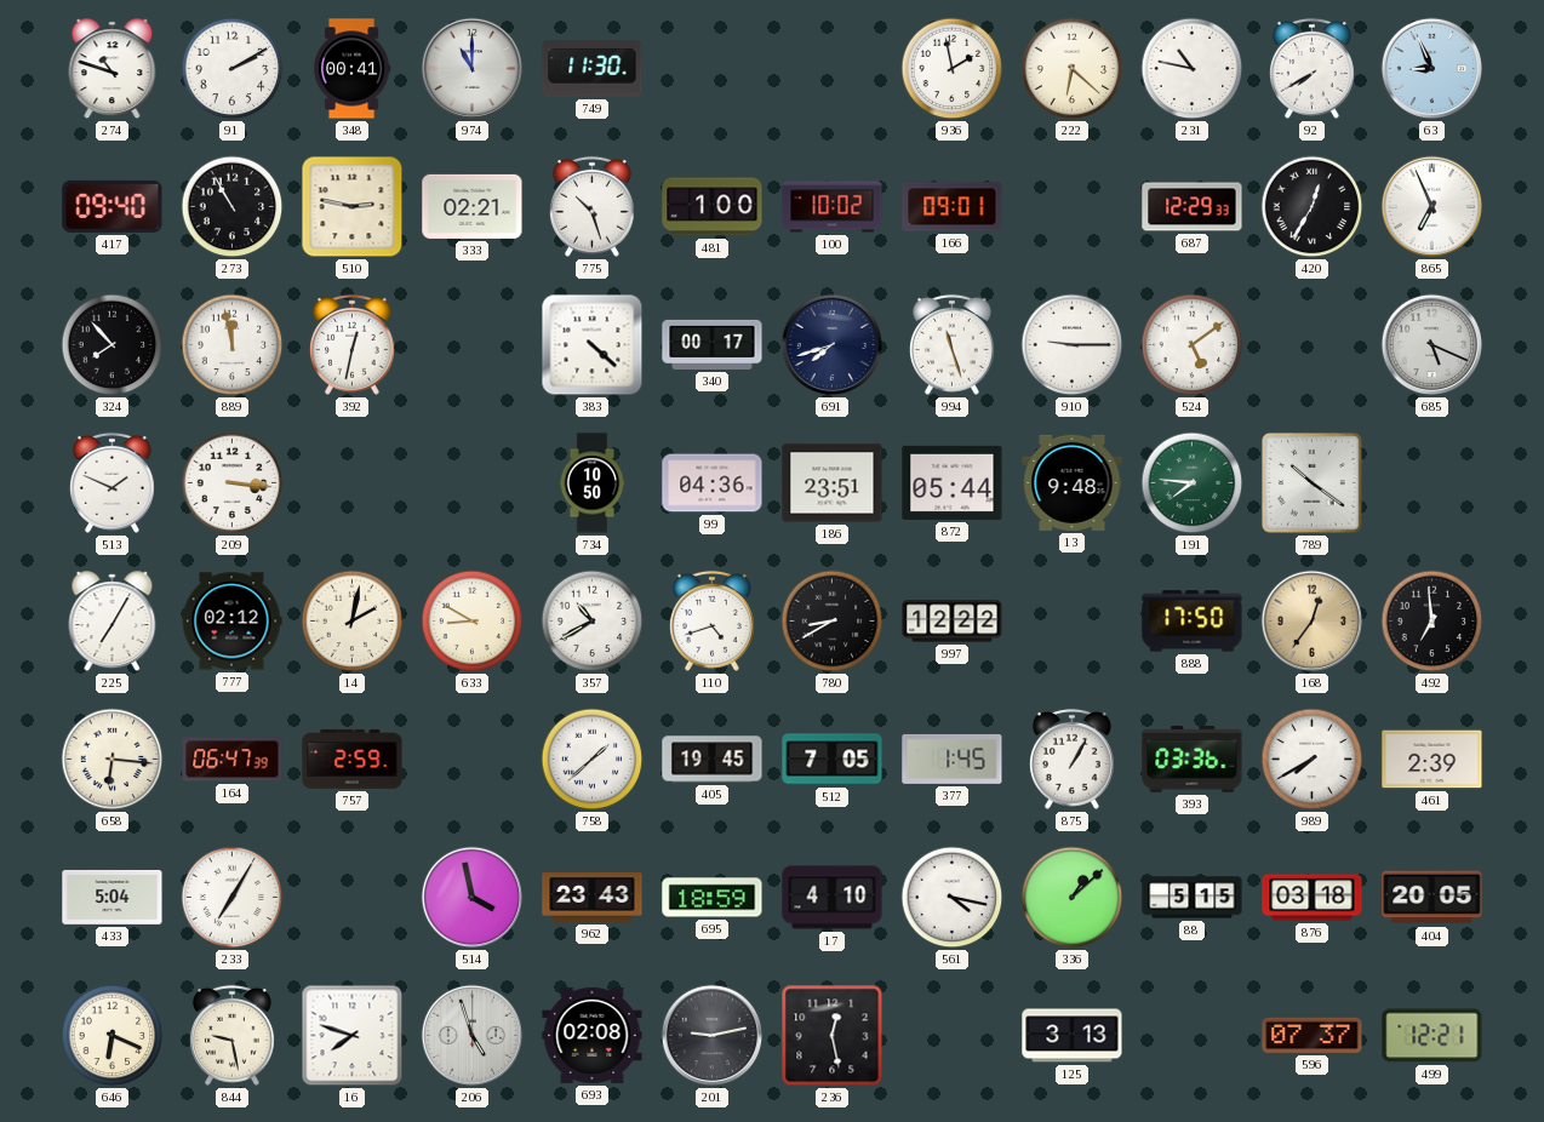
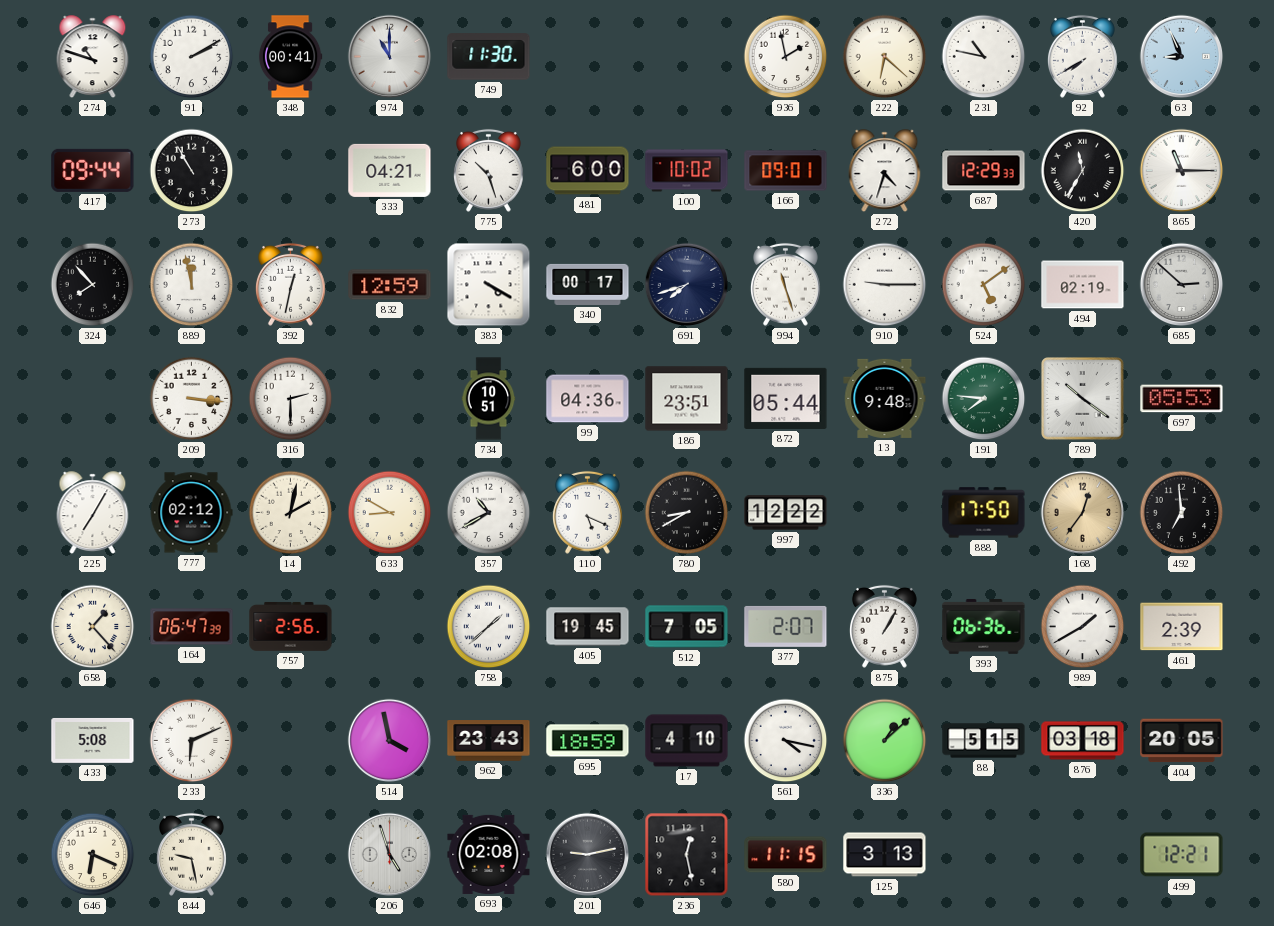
417: 09:40 -> 09:44
510: 2:47 -> none
333: 02:21 -> 04:21
481: 1:00 -> 6:00
272: none -> 4:33
420: 12:35 -> 11:35
865: 6:56 -> 11:15
832: none -> 12:59
383: 4:22 -> 4:20
494: none -> 02:19
685: 5:19 -> 2:52
513: 1:49 -> none
316: none -> 2:30
734: 10:50 -> 10:51
697: none -> 05:53
110: 4:42 -> 5:19
658: 6:16 -> 1:23
757: 2:59 -> 2:56
377: 1:45 -> 2:07
393: 03:36 -> 06:36
989: 7:40 -> 1:40
433: 5:04 -> 5:08
233: 7:05 -> 6:11
16: 7:48 -> none
580: none -> 11:15
596: 07:37 -> none
